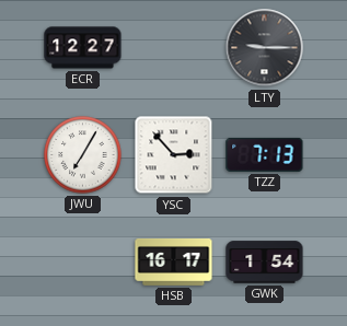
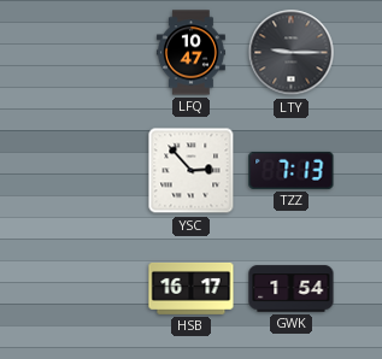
ECR: 12:27 -> none
LFQ: none -> 10:47
JWU: 7:05 -> none
